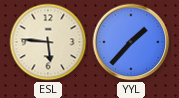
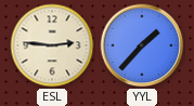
ESL: 5:46 -> 2:46
